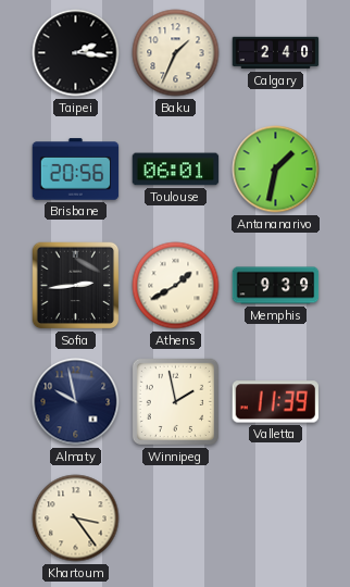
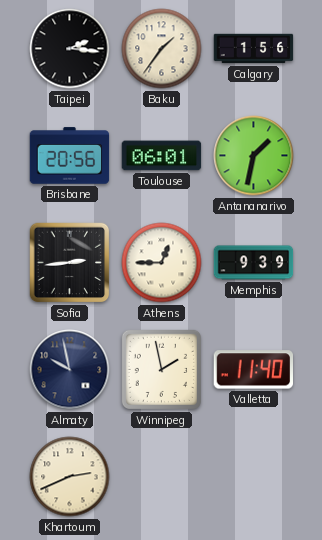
Baku: 1:34 -> 1:36
Calgary: 2:40 -> 1:56
Athens: 1:40 -> 12:45
Valletta: 11:39 -> 11:40
Khartoum: 3:24 -> 2:41
